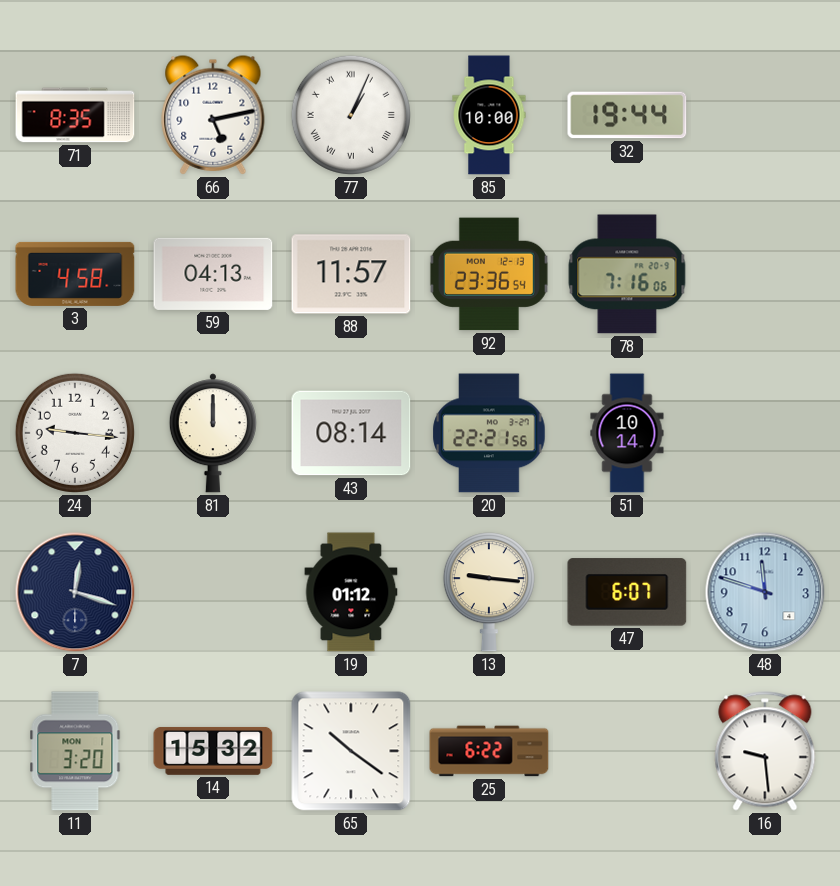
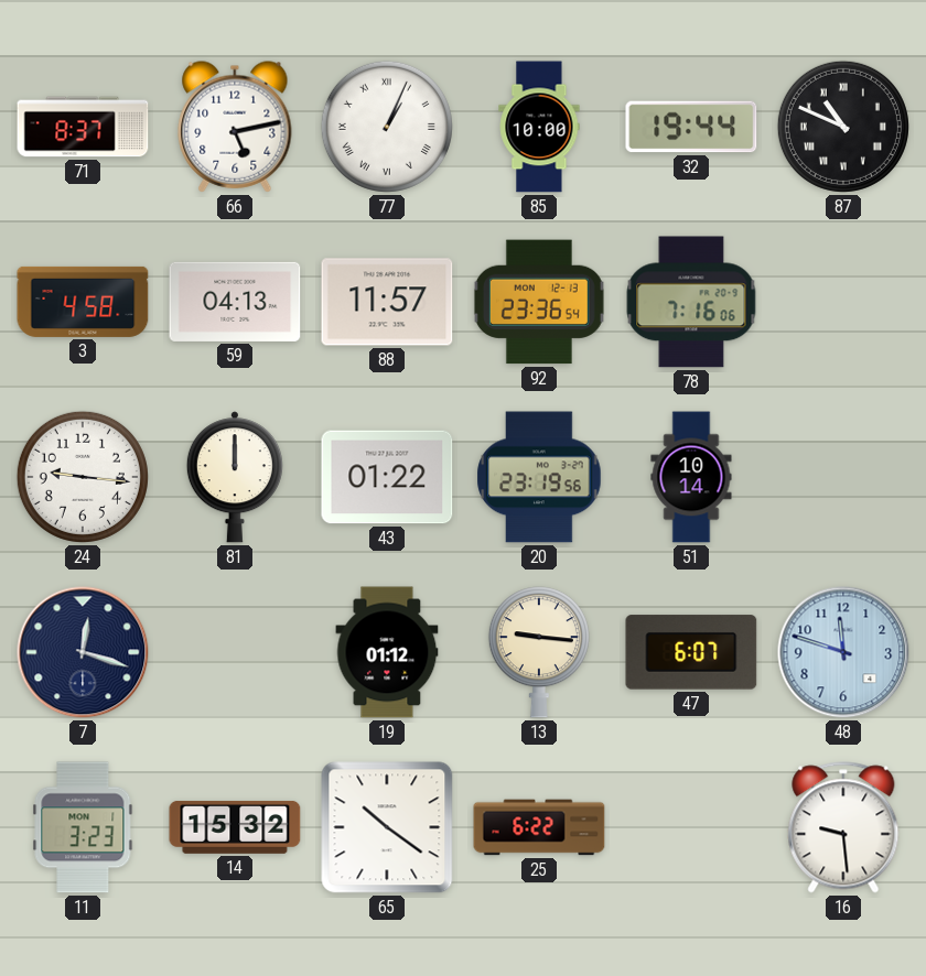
71: 8:35 -> 8:37
87: none -> 10:49
43: 08:14 -> 01:22
20: 22:21 -> 23:19
11: 3:20 -> 3:23
